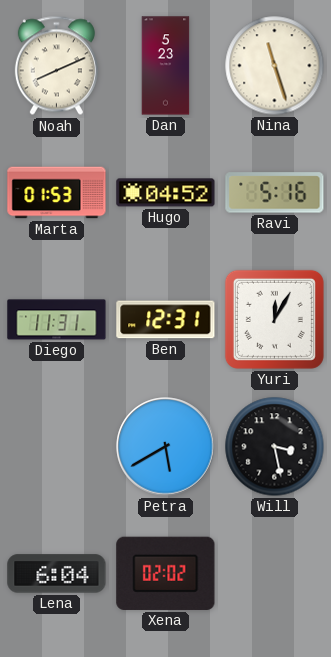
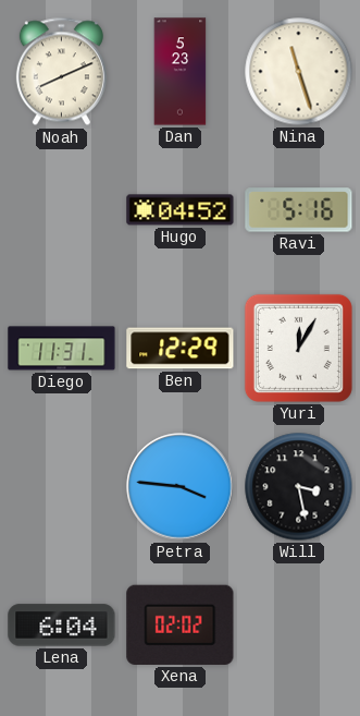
Marta: 01:53 -> none
Ben: 12:31 -> 12:29
Petra: 5:40 -> 3:46
